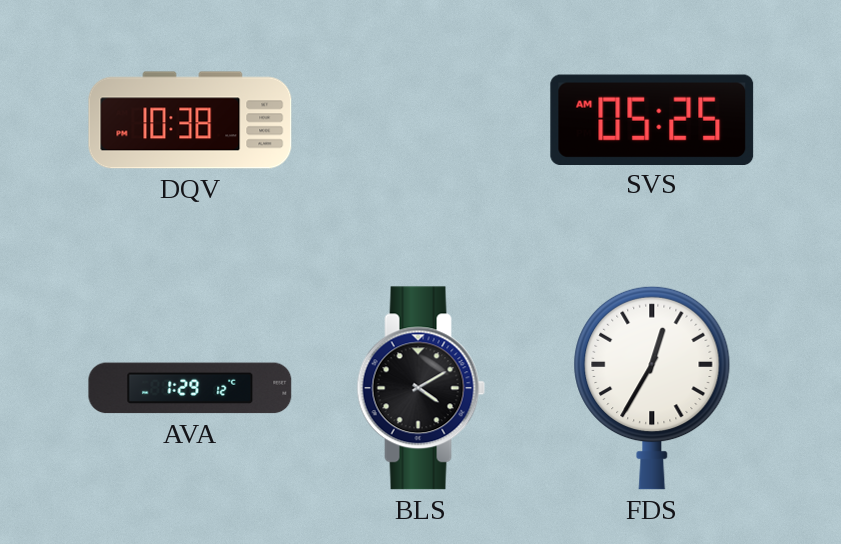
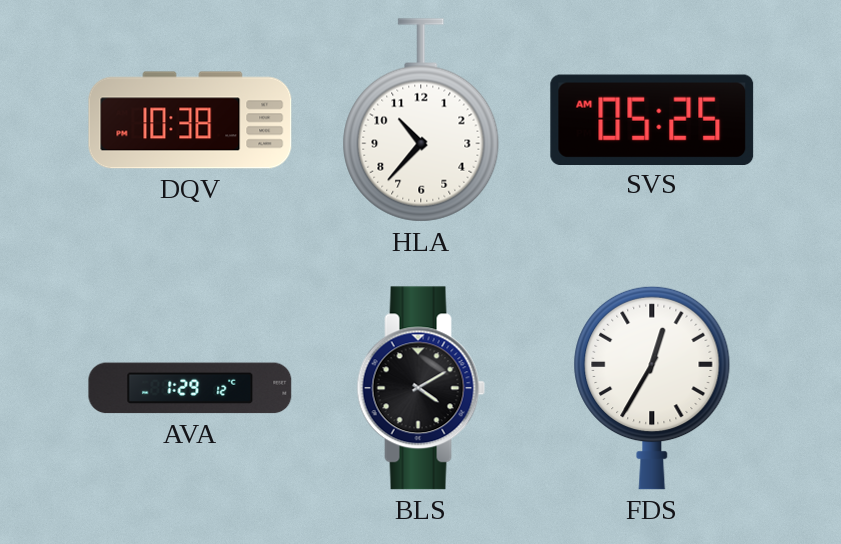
HLA: none -> 10:37
